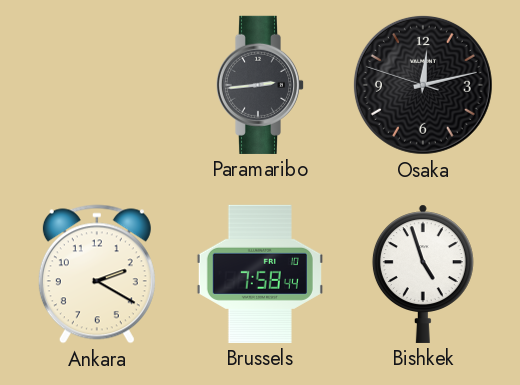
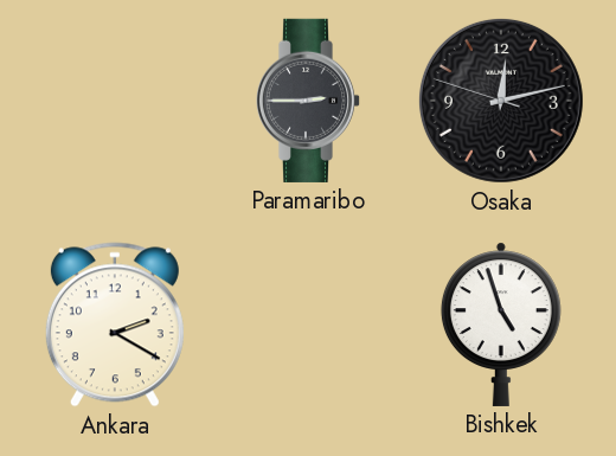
Paramaribo: 2:44 -> 2:45
Brussels: 7:58 -> none
